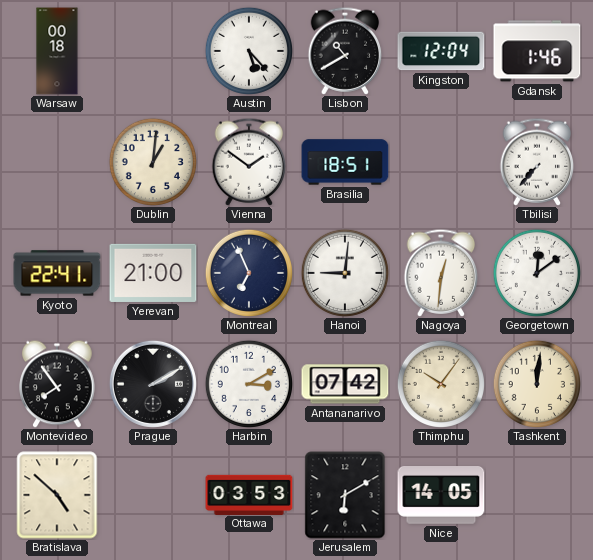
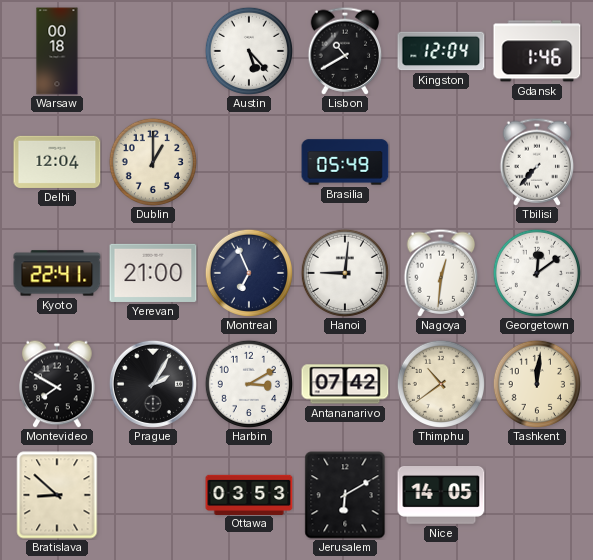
Delhi: none -> 12:04
Dublin: 1:01 -> 1:00
Vienna: 1:51 -> none
Brasilia: 18:51 -> 05:49
Montevideo: 7:54 -> 7:50
Prague: 2:10 -> 2:05
Thimphu: 10:06 -> 10:39
Bratislava: 4:52 -> 8:52
